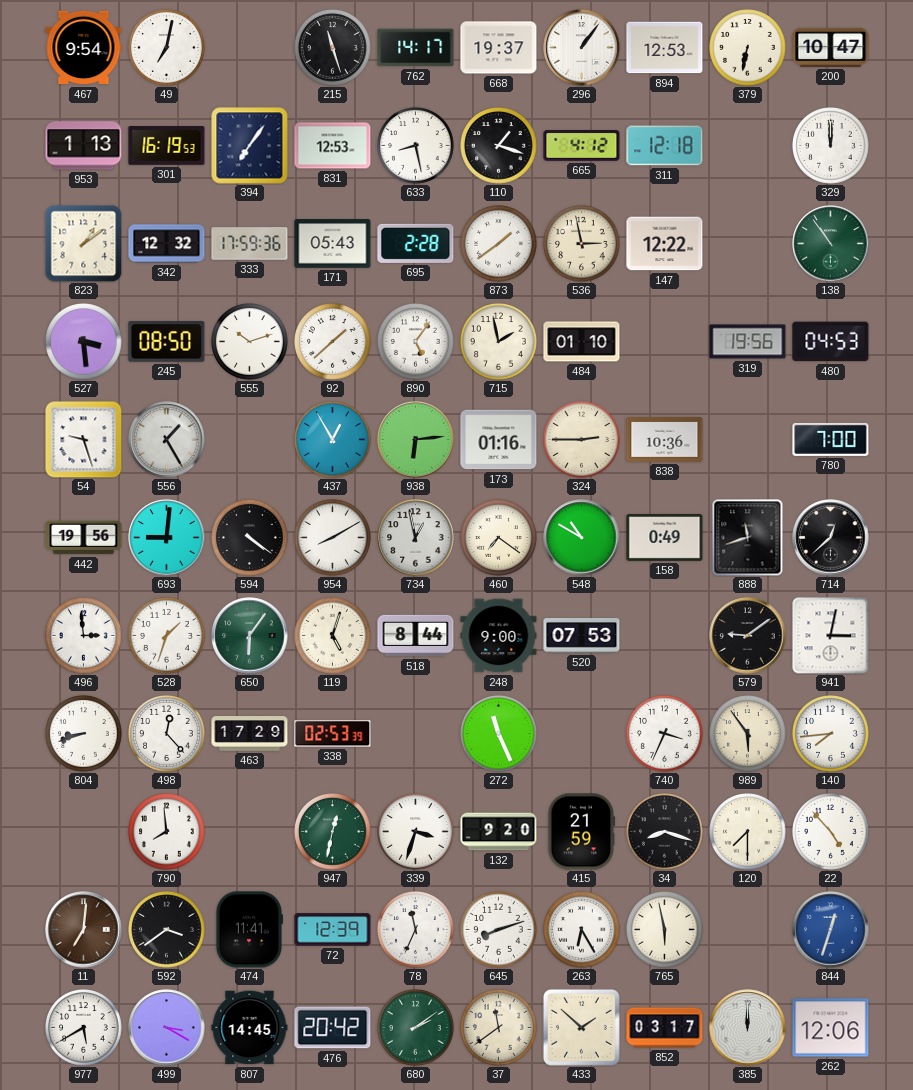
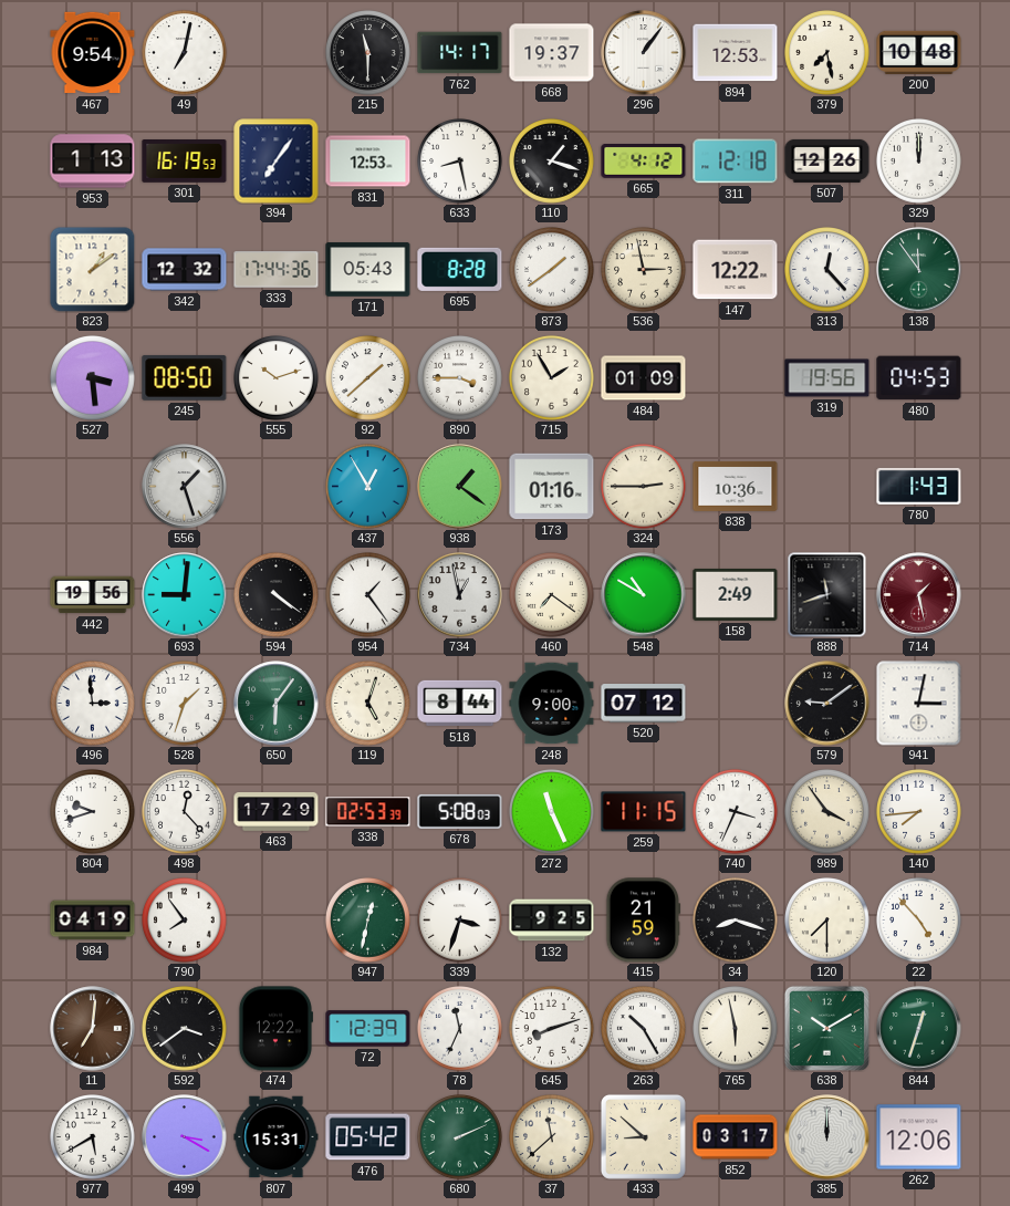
215: 11:27 -> 11:30
379: 6:32 -> 7:28
200: 10:47 -> 10:48
507: none -> 12:26
333: 17:59 -> 17:44
695: 2:28 -> 8:28
313: none -> 12:23
138: 10:54 -> 11:54
890: 5:06 -> 3:45
715: 1:58 -> 1:55
484: 01:10 -> 01:09
54: 9:27 -> none
556: 1:25 -> 1:27
938: 6:14 -> 1:21
780: 7:00 -> 1:43
954: 8:10 -> 1:24
158: 0:49 -> 2:49
714: 12:38 -> 1:28
714 dial: black -> burgundy
520: 07:53 -> 07:12
804: 8:42 -> 9:42
678: none -> 5:08
259: none -> 11:15
989: 5:54 -> 3:54
984: none -> 04:19
790: 7:59 -> 7:54
132: 9:20 -> 9:25
474: 11:41 -> 12:22
263: 6:25 -> 10:25
638: none -> 10:10
844 dial: blue -> green
807: 14:45 -> 15:31
476: 20:42 -> 05:42
680: 2:09 -> 2:11
37: 11:39 -> 11:38
433: 1:52 -> 8:52
